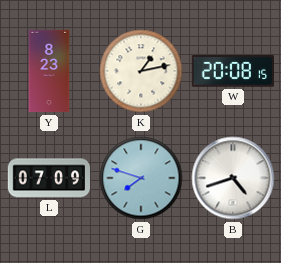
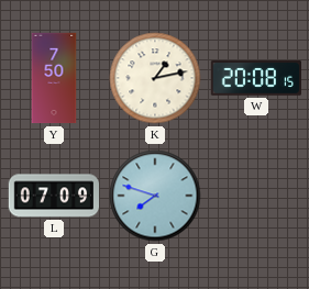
Y: 8:23 -> 7:50
B: 4:42 -> none
